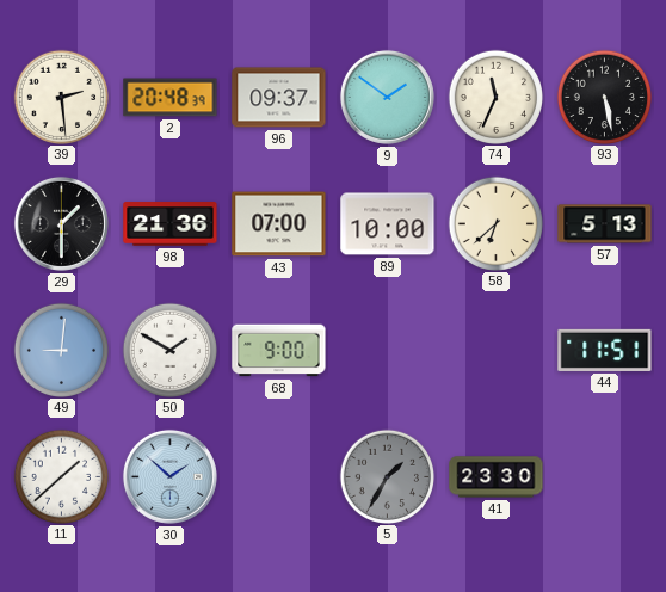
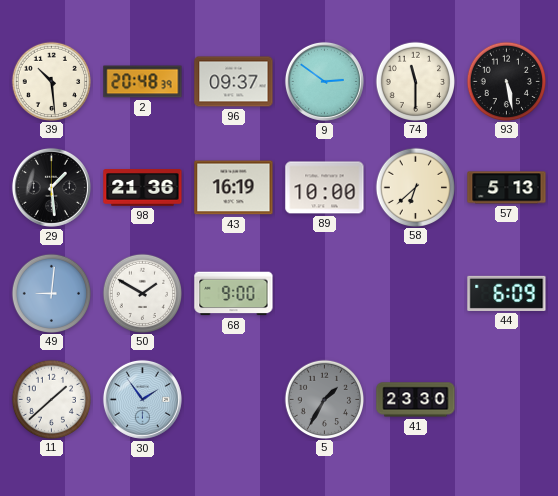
39: 2:29 -> 10:29
9: 1:51 -> 2:51
74: 11:34 -> 11:30
29: 1:30 -> 1:29
43: 07:00 -> 16:19
44: 11:51 -> 6:09
30: 1:52 -> 1:54
